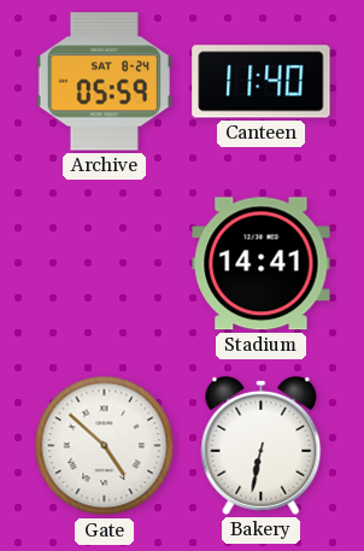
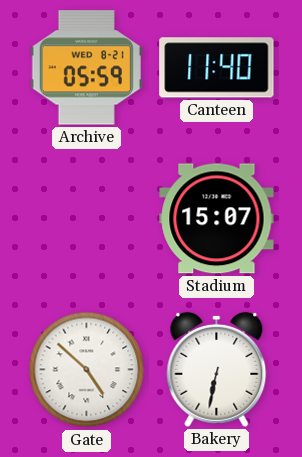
Archive date: SAT 8-24 -> WED 8-21
Stadium: 14:41 -> 15:07
